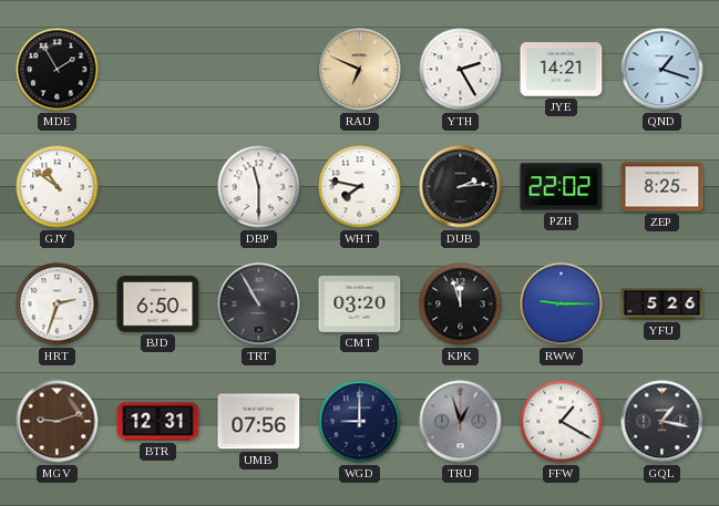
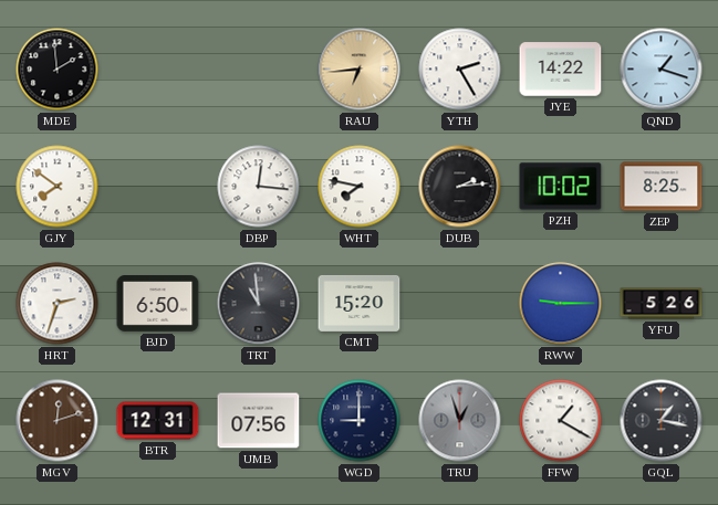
MDE: 1:55 -> 1:59
RAU: 6:49 -> 6:44
JYE: 14:21 -> 14:22
GJY: 10:51 -> 7:51
DBP: 11:30 -> 12:16
PZH: 22:02 -> 10:02
TRT: 10:55 -> 10:59
CMT: 03:20 -> 15:20
KPK: 11:57 -> none
MGV: 9:12 -> 12:12
